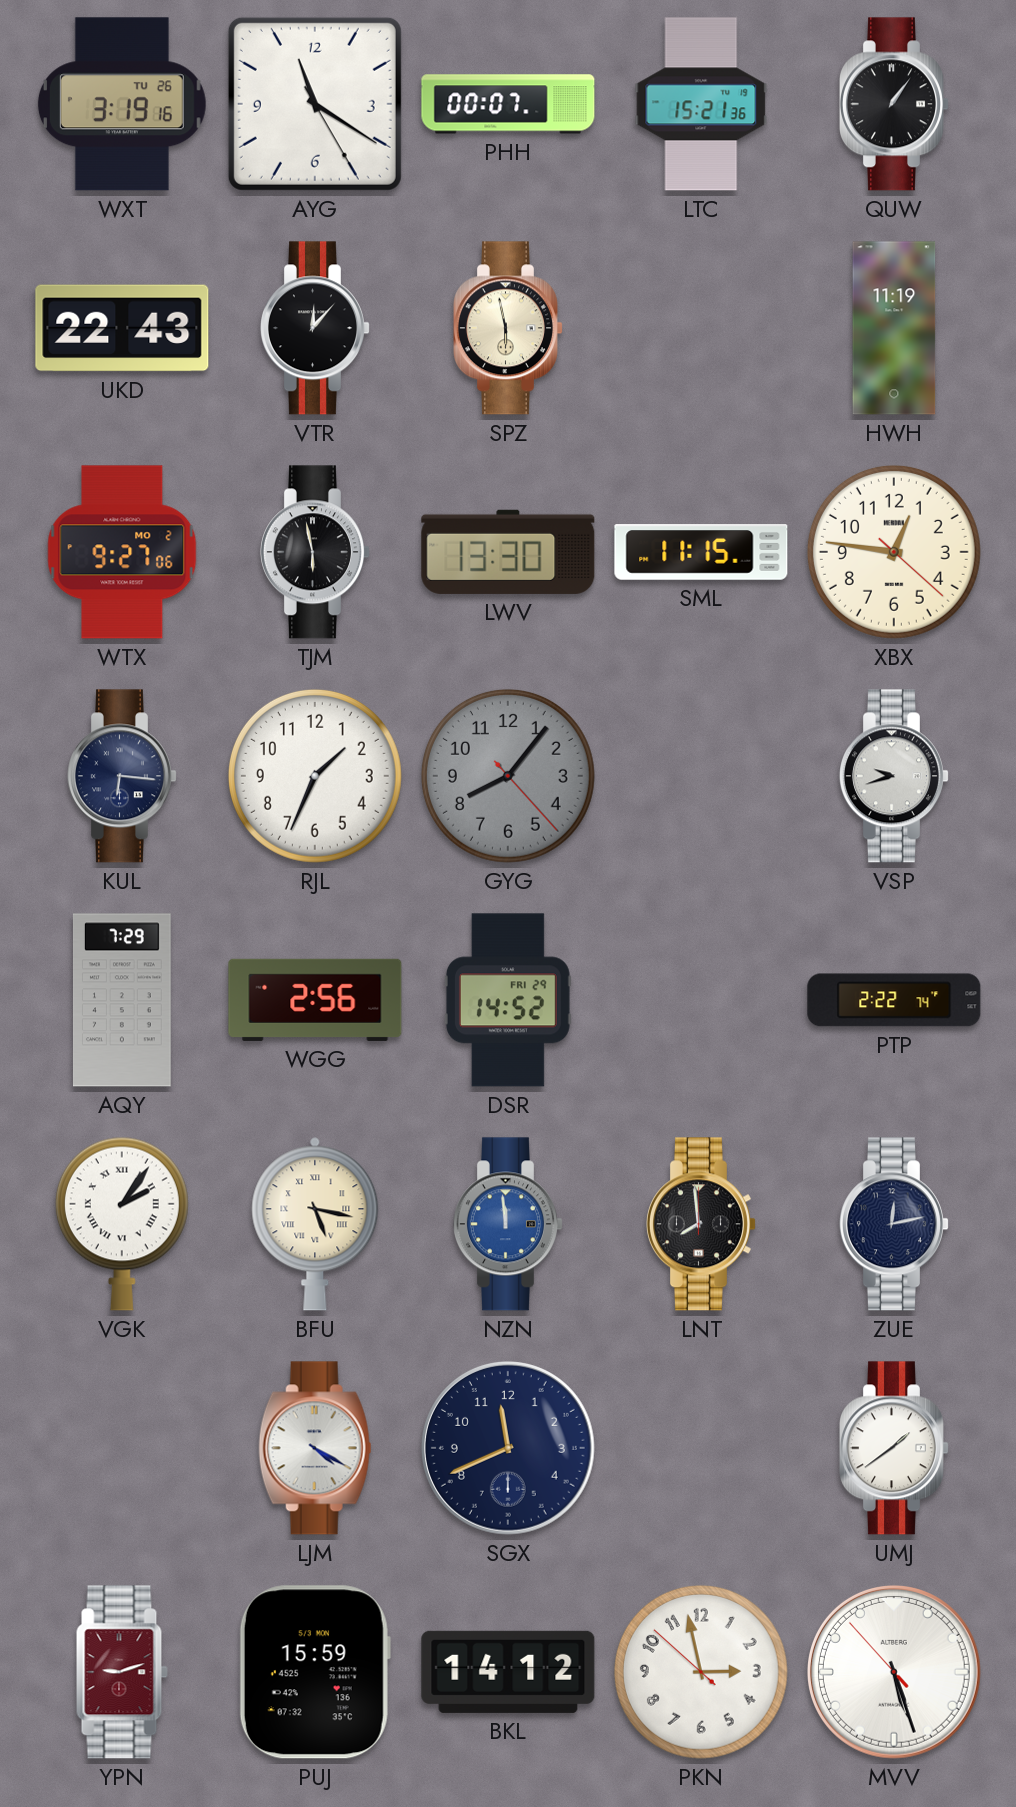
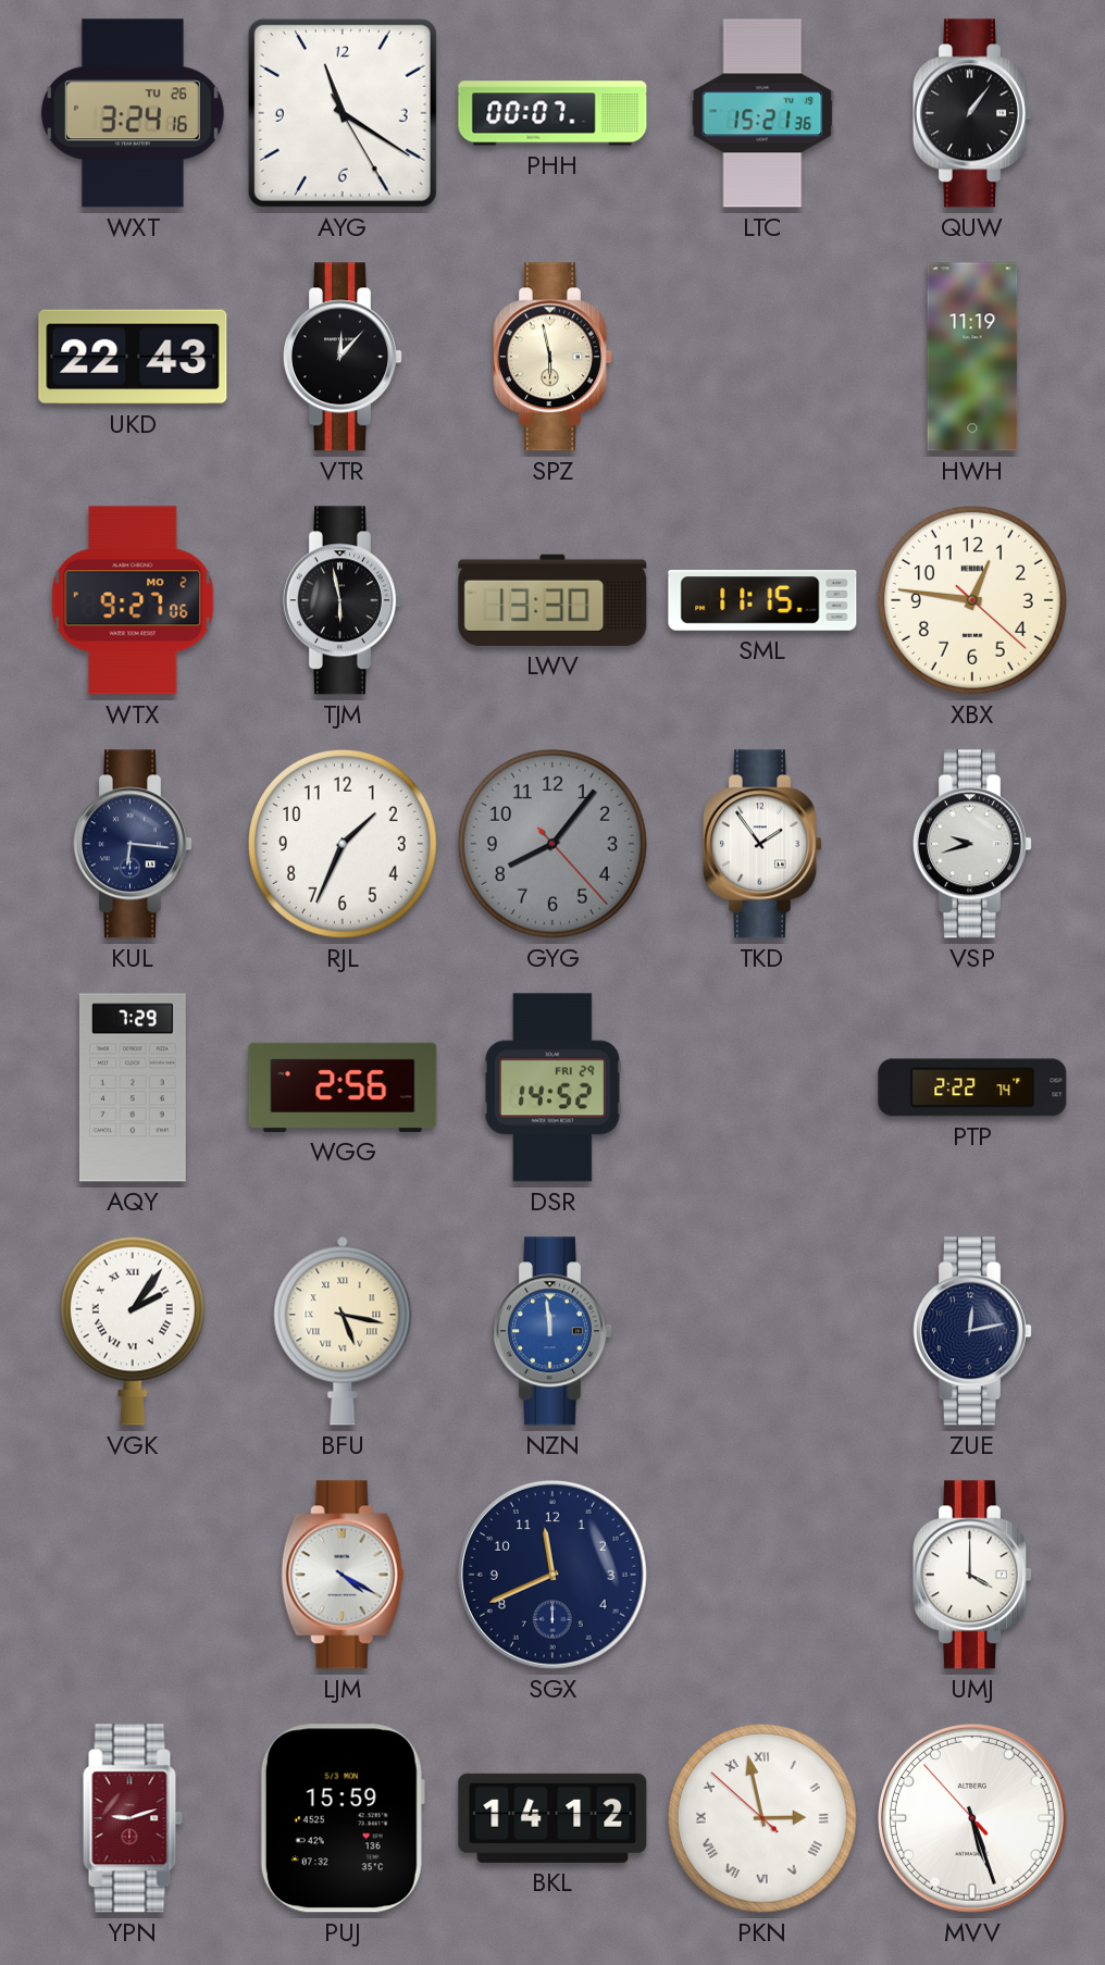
WXT: 3:19 -> 3:24
TKD: none -> 1:54
LNT: 7:59 -> none
UMJ: 1:39 -> 4:00
PKN numerals: Arabic -> Roman
